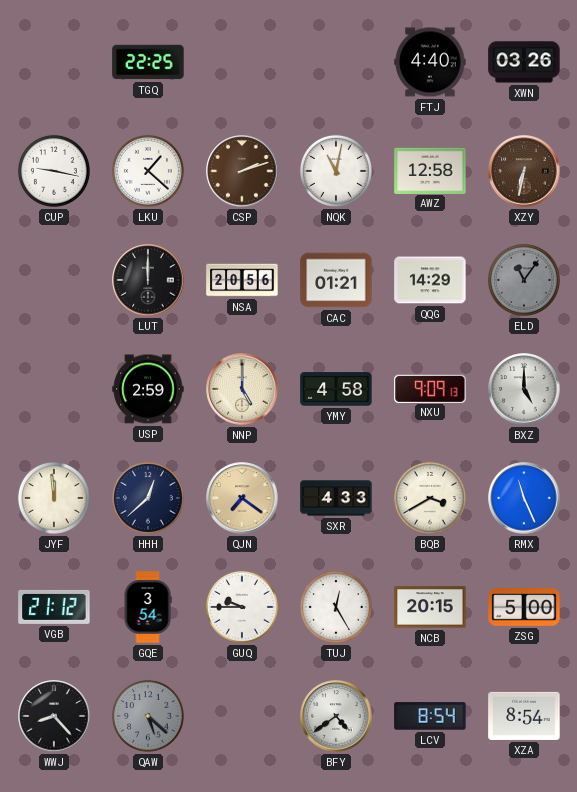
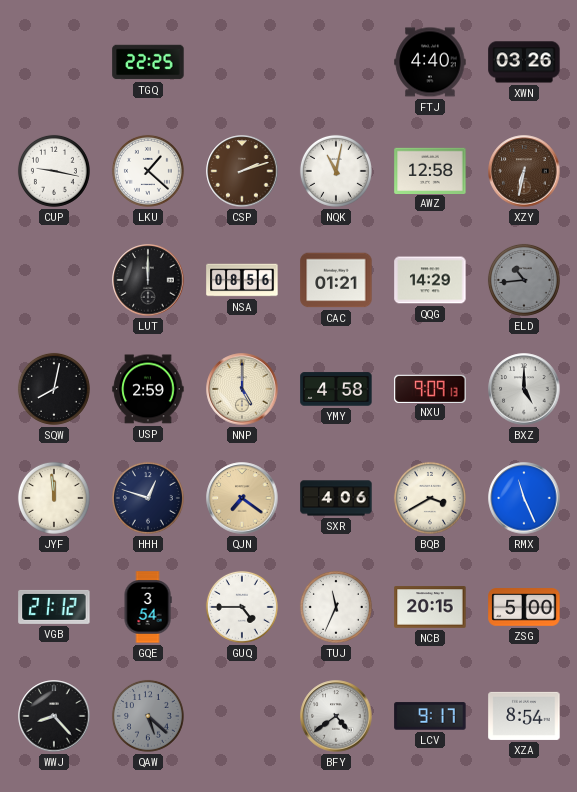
NSA: 20:56 -> 08:56
ELD: 11:06 -> 10:44
SQW: none -> 8:02
HHH: 12:38 -> 12:48
SXR: 4:33 -> 4:06
GUQ: 9:45 -> 4:45
TUJ: 12:25 -> 11:34
LCV: 8:54 -> 9:17
